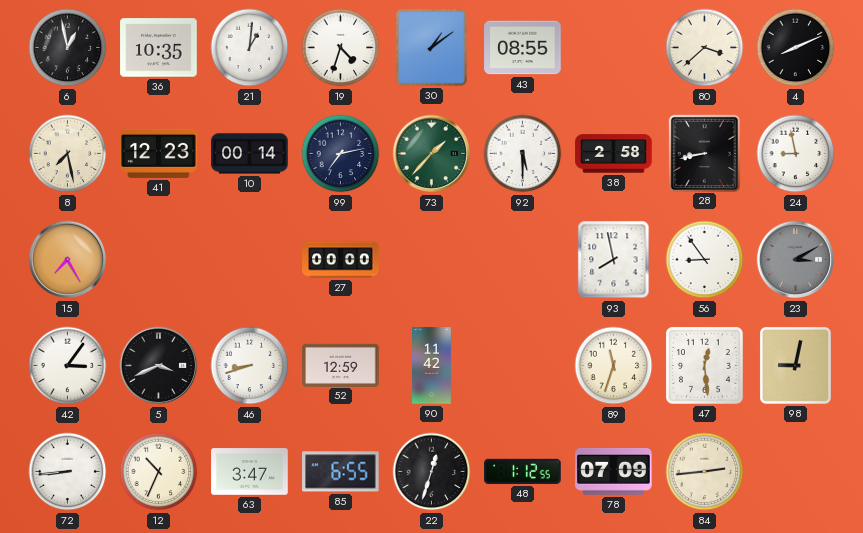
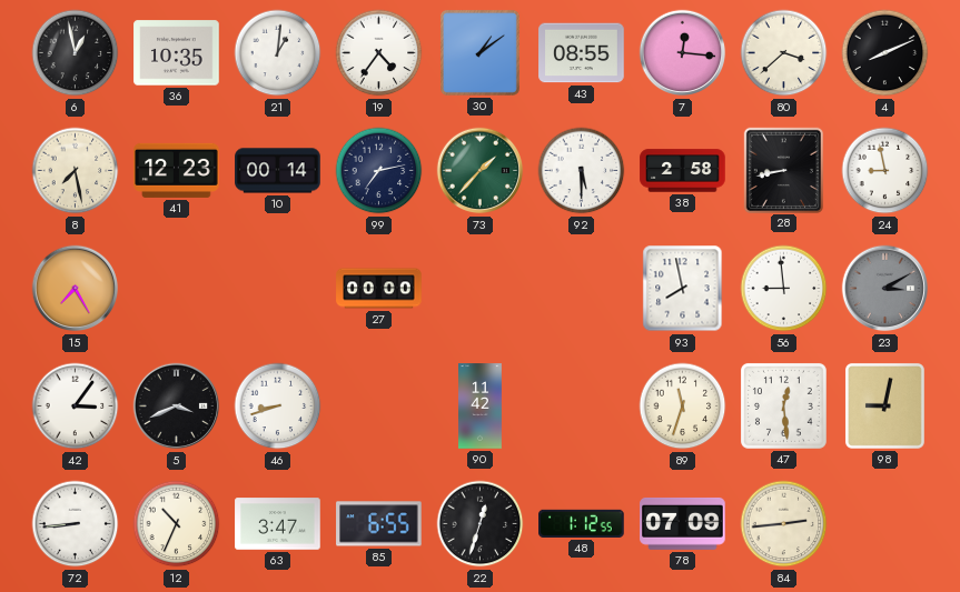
19: 4:33 -> 4:36
7: none -> 12:16
56: 8:54 -> 8:59
52: 12:59 -> none
